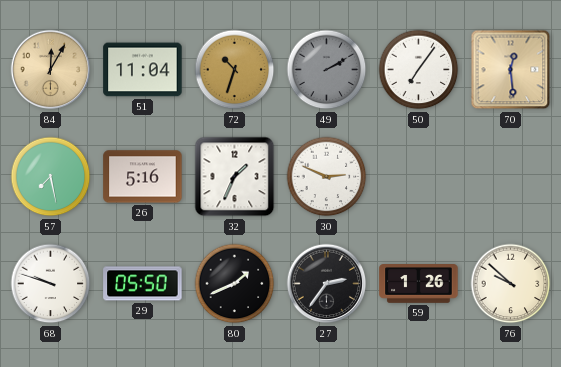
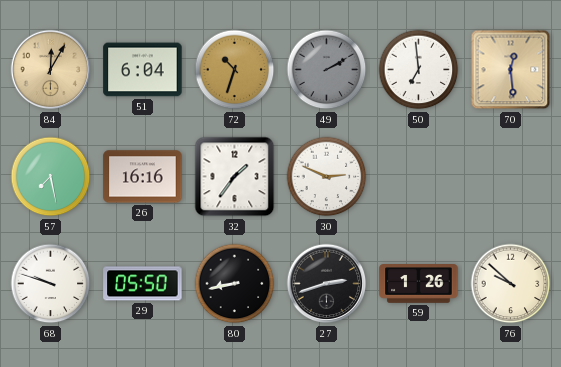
51: 11:04 -> 6:04
50: 7:06 -> 6:59
26: 5:16 -> 16:16
32: 1:34 -> 1:36
80: 1:41 -> 8:43
27: 2:36 -> 2:42
